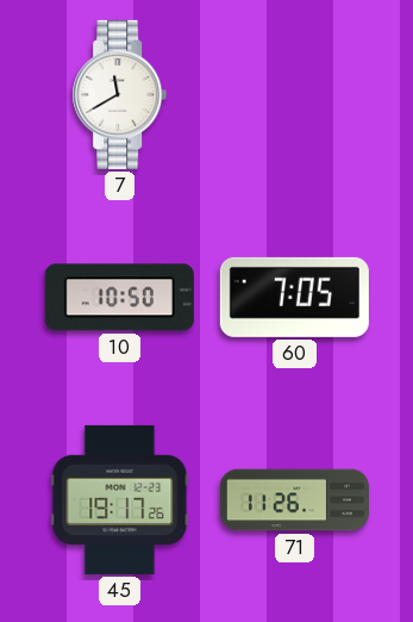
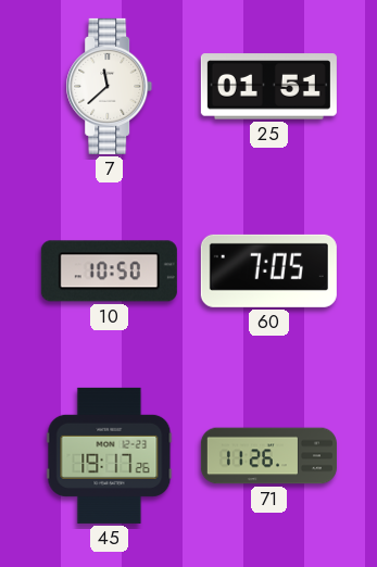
7: 11:40 -> 11:38
25: none -> 01:51
